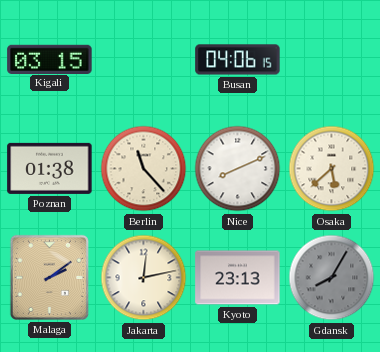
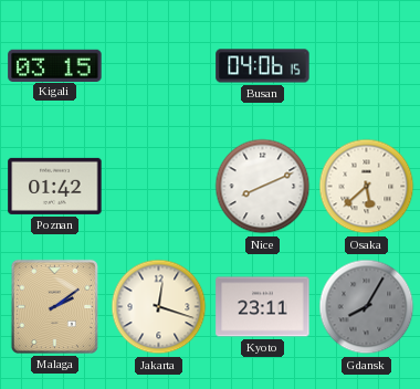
Poznan: 01:38 -> 01:42
Berlin: 11:23 -> none
Jakarta: 12:13 -> 12:18
Kyoto: 23:13 -> 23:11
